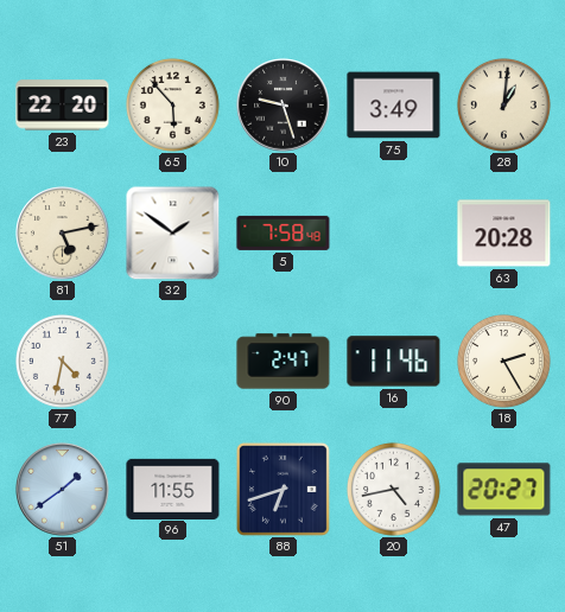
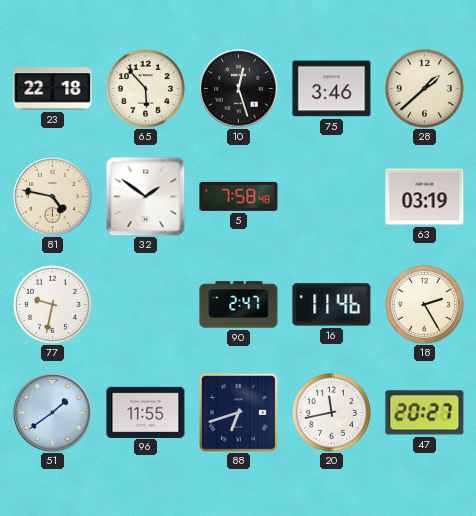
23: 22:20 -> 22:18
10: 9:27 -> 12:27
75: 3:49 -> 3:46
28: 1:01 -> 1:38
81: 5:13 -> 4:47
63: 20:28 -> 03:19
77: 4:32 -> 9:32
20: 4:43 -> 11:43
